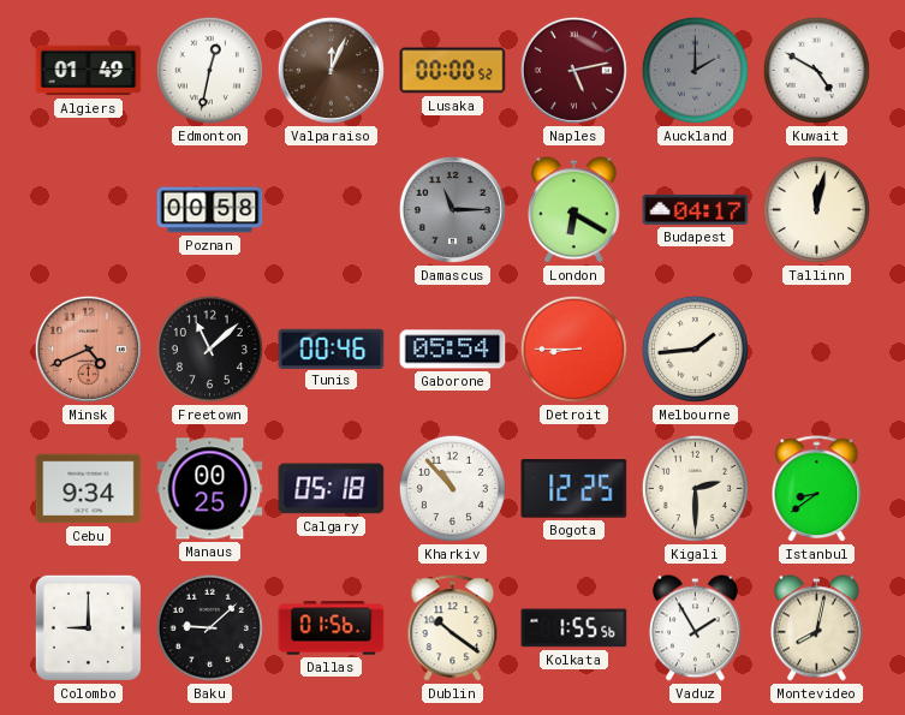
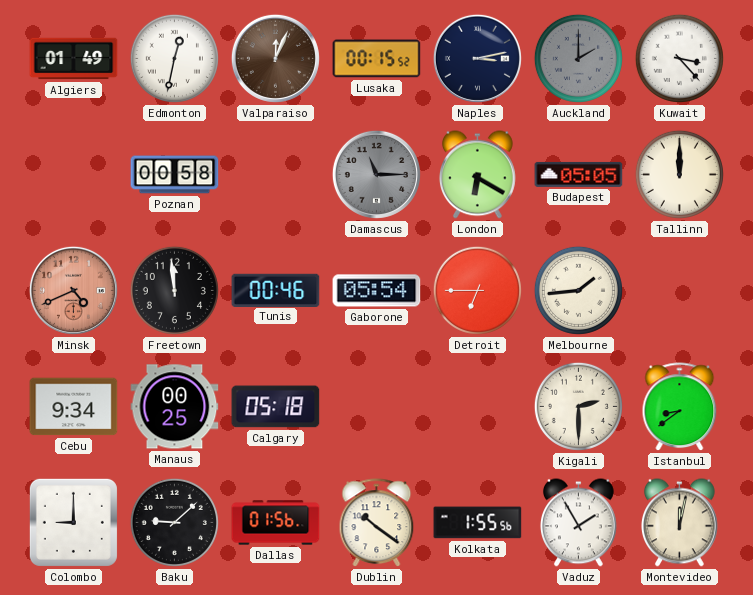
Lusaka: 00:00 -> 00:15
Naples: 5:13 -> 3:13
Naples dial: burgundy -> navy
Kuwait: 4:50 -> 3:23
Budapest: 04:17 -> 05:05
Tallinn: 12:02 -> 12:00
Freetown: 11:08 -> 11:59
Detroit: 8:45 -> 6:45
Kharkiv: 10:53 -> none
Bogota: 12:25 -> none
Montevideo: 8:02 -> 12:02
